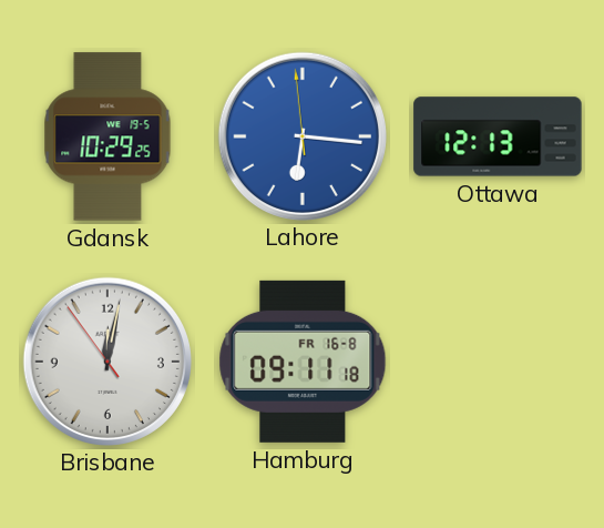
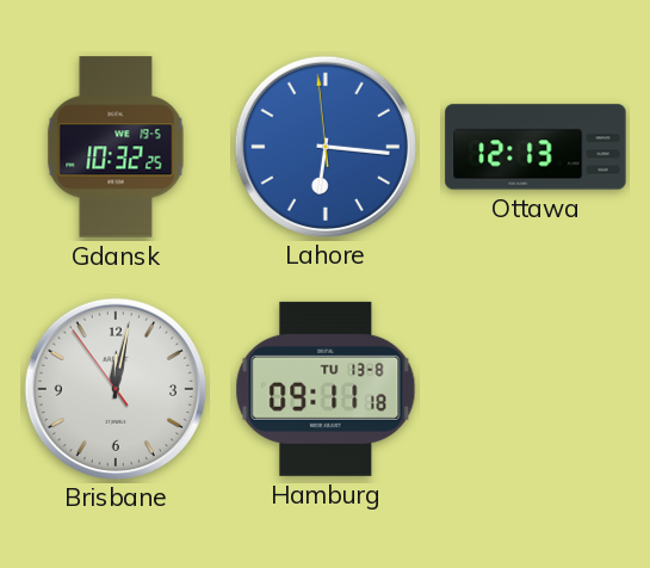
Gdansk: 10:29 -> 10:32
Hamburg date: FR 16-8 -> TU 13-8
